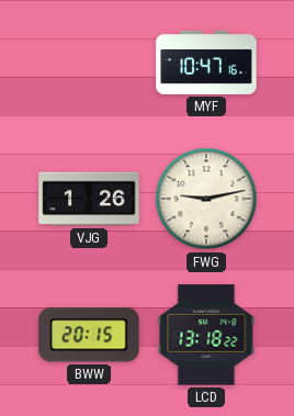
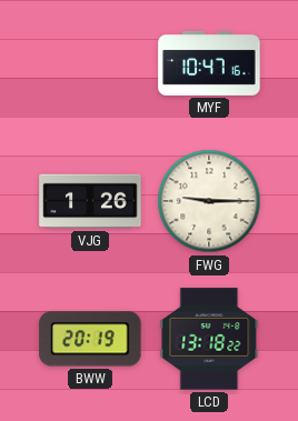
FWG: 9:13 -> 9:15
BWW: 20:15 -> 20:19
